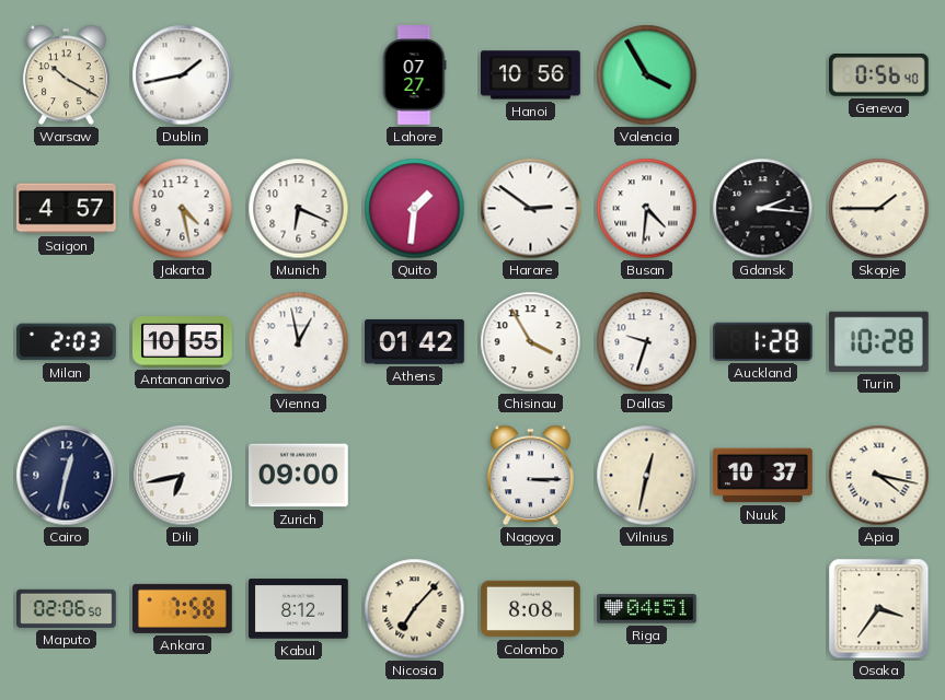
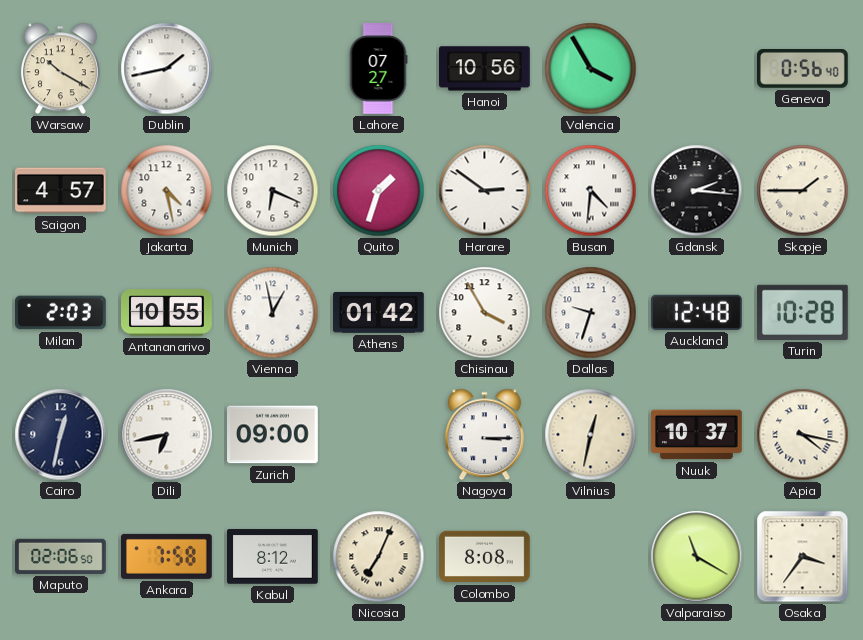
Quito: 1:31 -> 1:33
Auckland: 1:28 -> 12:48
Nicosia: 7:07 -> 7:04
Riga: 04:51 -> none
Valparaiso: none -> 11:20
